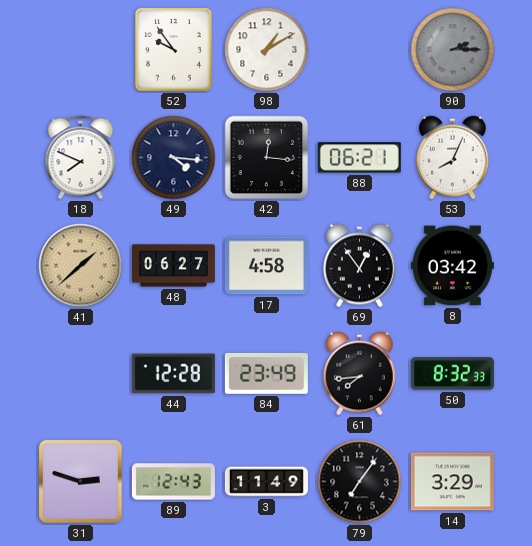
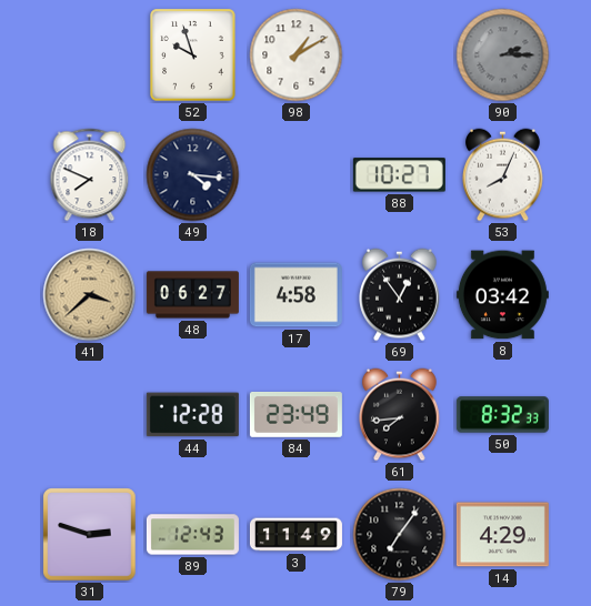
52: 9:54 -> 9:57
42: 12:16 -> none
88: 06:21 -> 10:27
41: 1:38 -> 3:38
14: 3:29 -> 4:29
